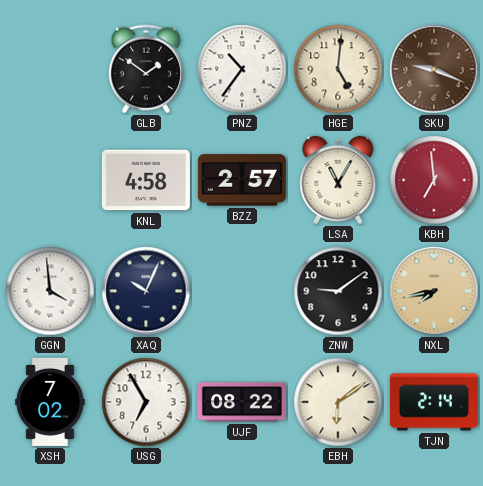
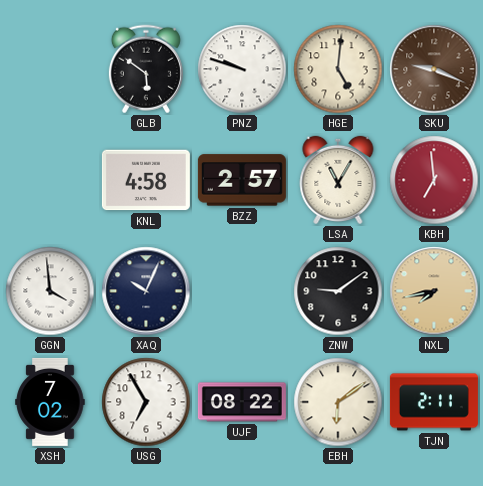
GLB: 1:51 -> 5:51
PNZ: 10:36 -> 9:48
TJN: 2:14 -> 2:11
